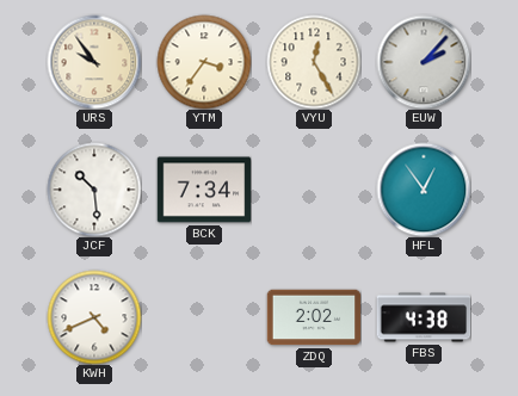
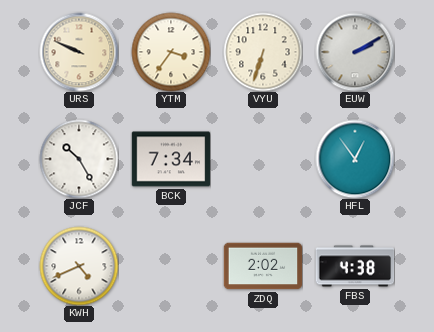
URS: 9:54 -> 9:49
VYU: 12:25 -> 6:33
EUW: 2:07 -> 2:10
JCF: 10:29 -> 10:25
